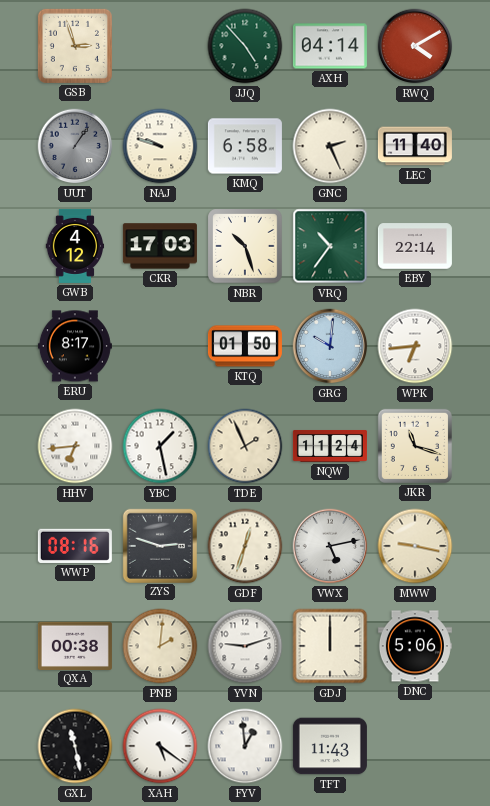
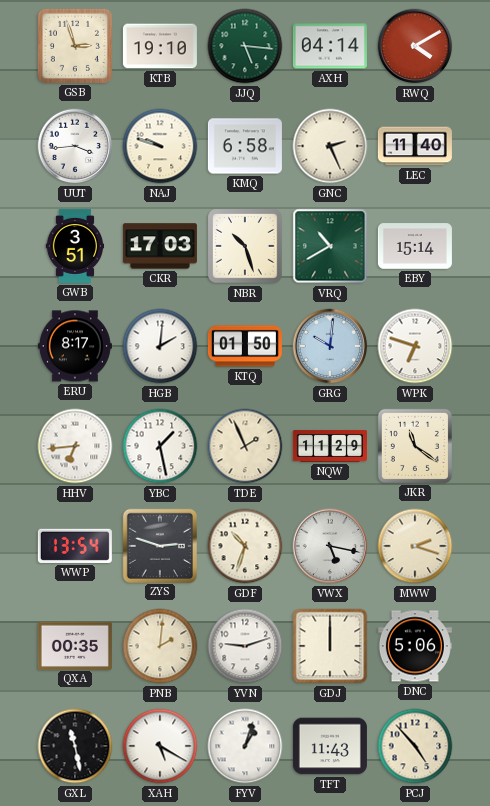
KTB: none -> 19:10
JJQ: 4:53 -> 5:16
UUT: 1:06 -> 3:44
UUT dial: grey -> white
GWB: 4:12 -> 3:51
VRQ: 10:36 -> 10:40
EBY: 22:14 -> 15:14
HGB: none -> 2:01
WPK: 6:44 -> 6:48
NQW: 11:24 -> 11:29
JKR: 11:18 -> 11:21
WWP: 08:16 -> 13:54
GDF: 12:33 -> 10:33
VWX: 5:13 -> 5:17
MWW: 9:17 -> 2:18
QXA: 00:38 -> 00:35
XAH: 5:21 -> 5:20
FYV: 12:59 -> 1:03
PCJ: none -> 4:53
